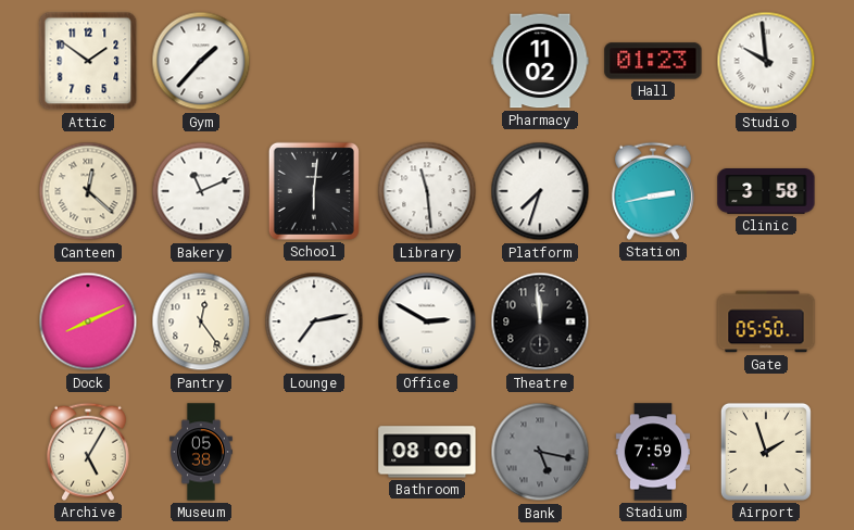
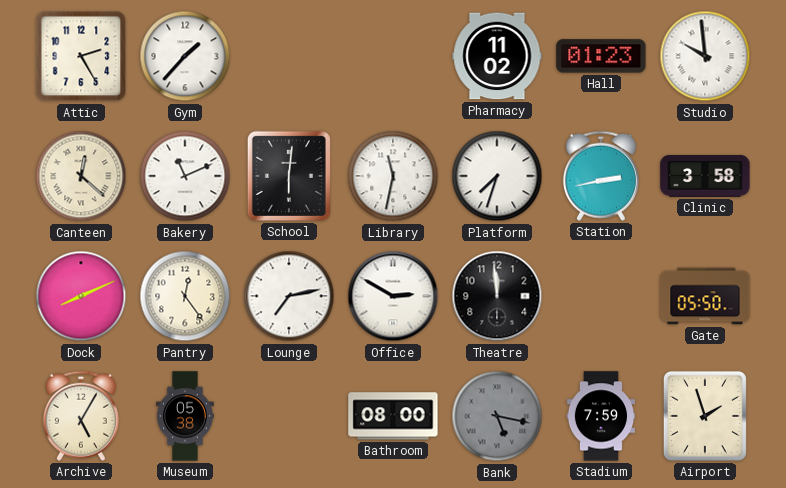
Attic: 1:51 -> 2:25
Library: 11:29 -> 11:32
